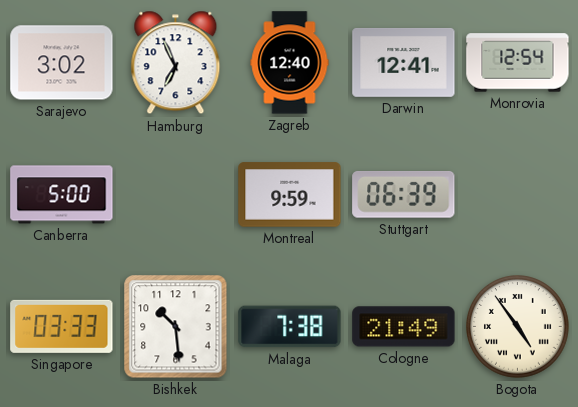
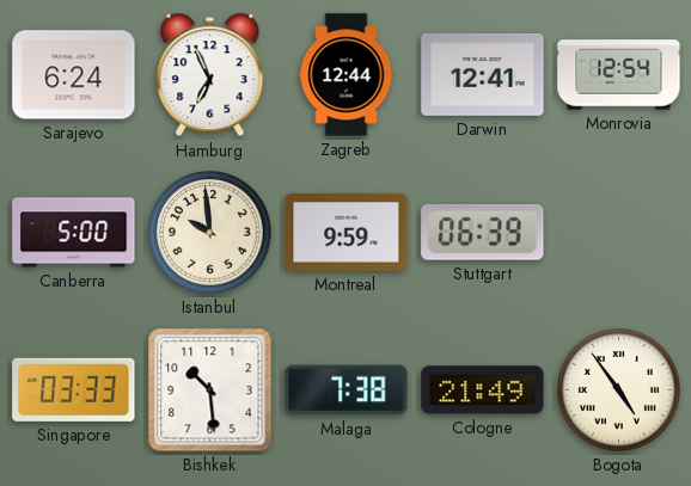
Sarajevo: 3:02 -> 6:24
Zagreb: 12:40 -> 12:44
Istanbul: none -> 9:59
